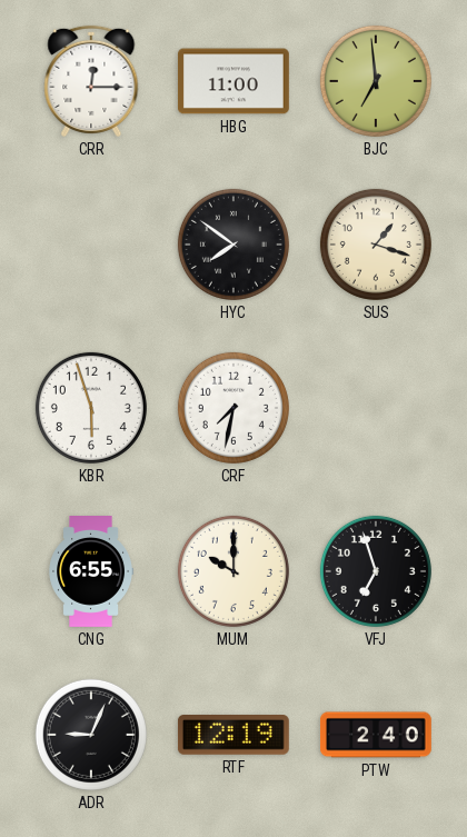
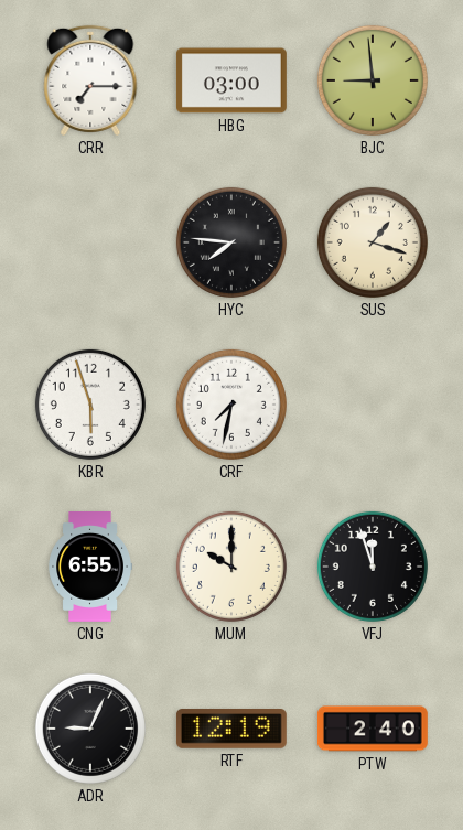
CRR: 12:15 -> 7:15
HBG: 11:00 -> 03:00
BJC: 6:59 -> 8:59
HYC: 7:51 -> 7:46
VFJ: 6:57 -> 11:57
